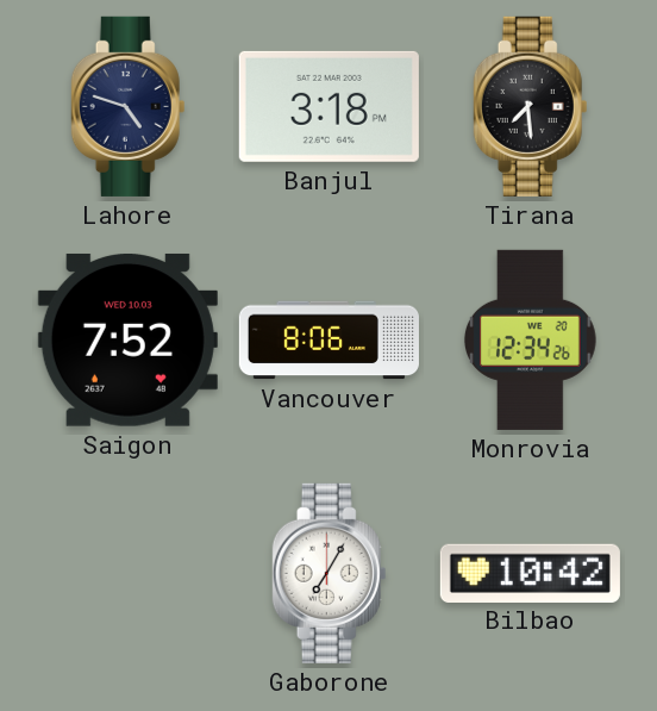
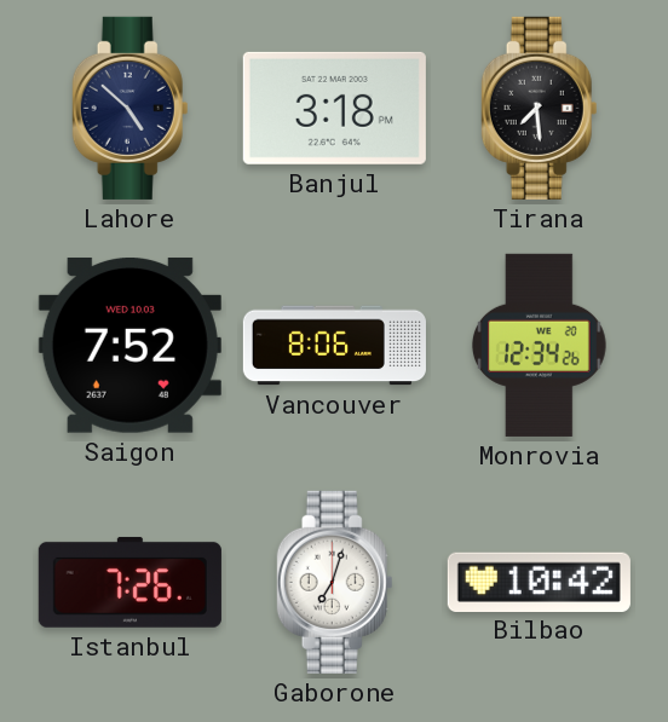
Lahore: 4:48 -> 4:52
Istanbul: none -> 7:26
Gaborone: 7:05 -> 7:03
